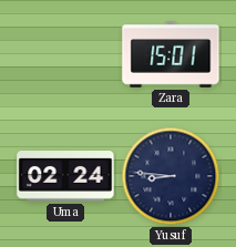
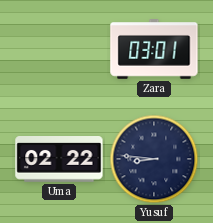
Zara: 15:01 -> 03:01
Uma: 02:24 -> 02:22
